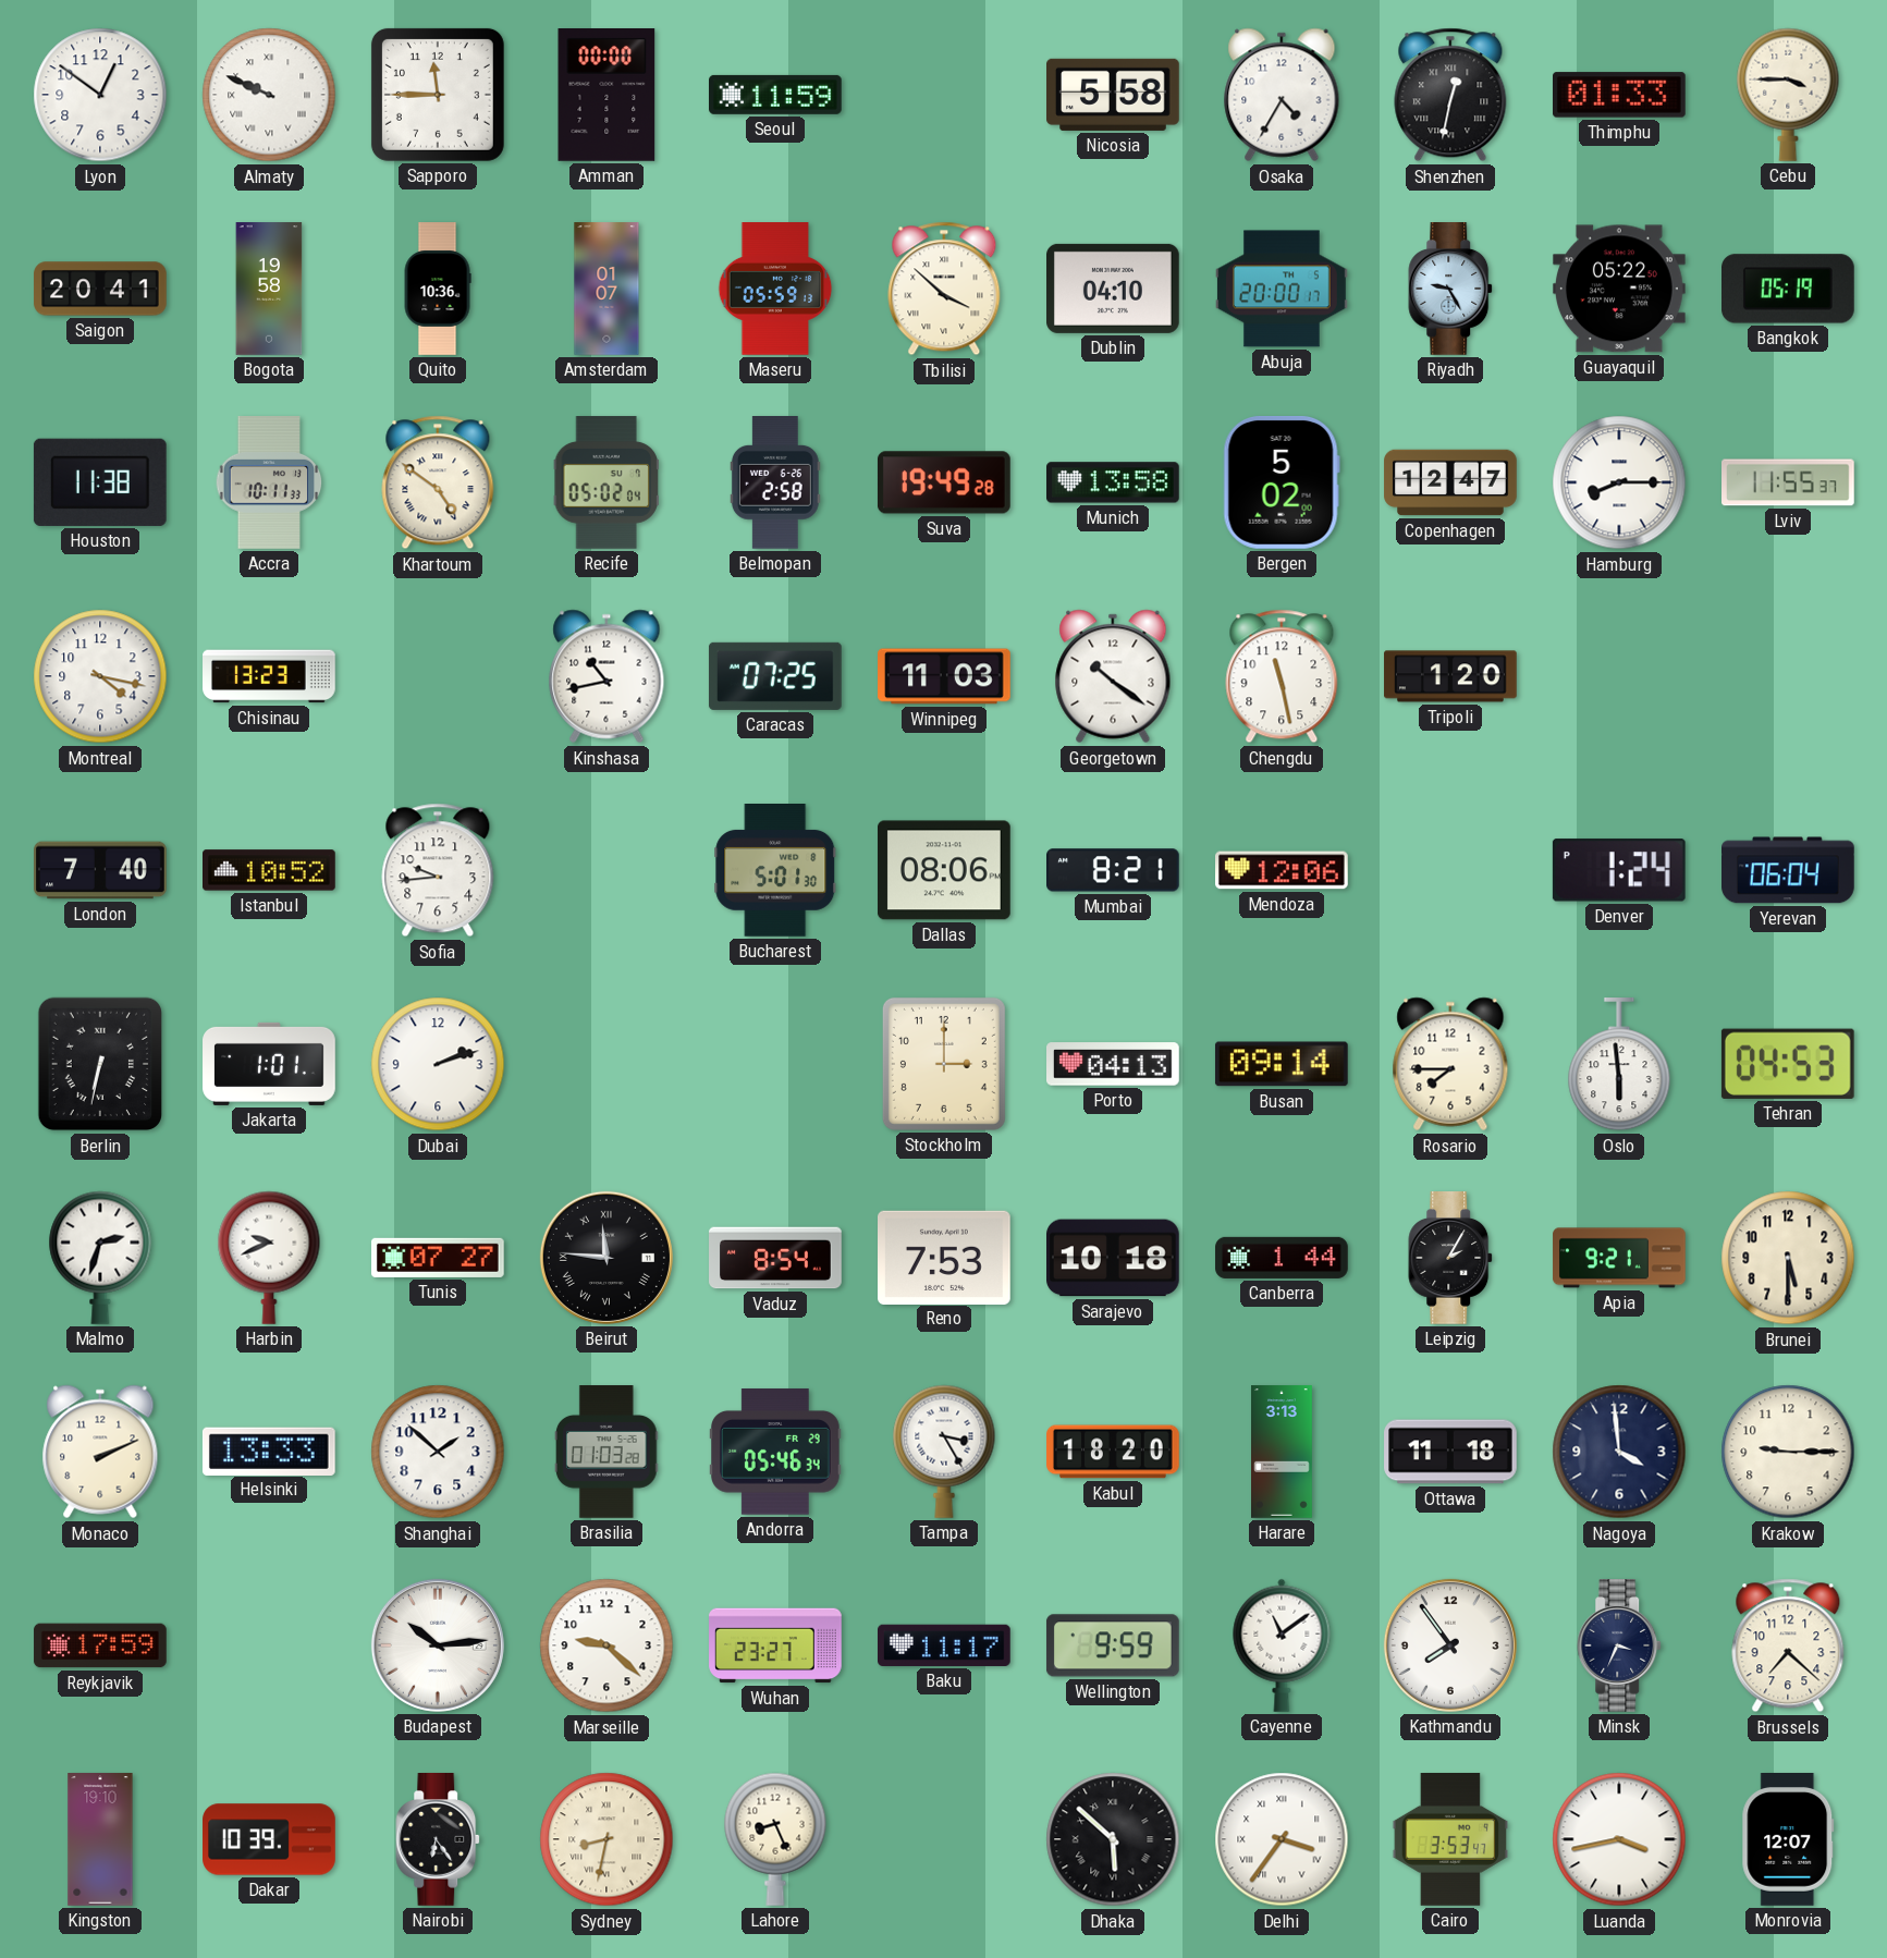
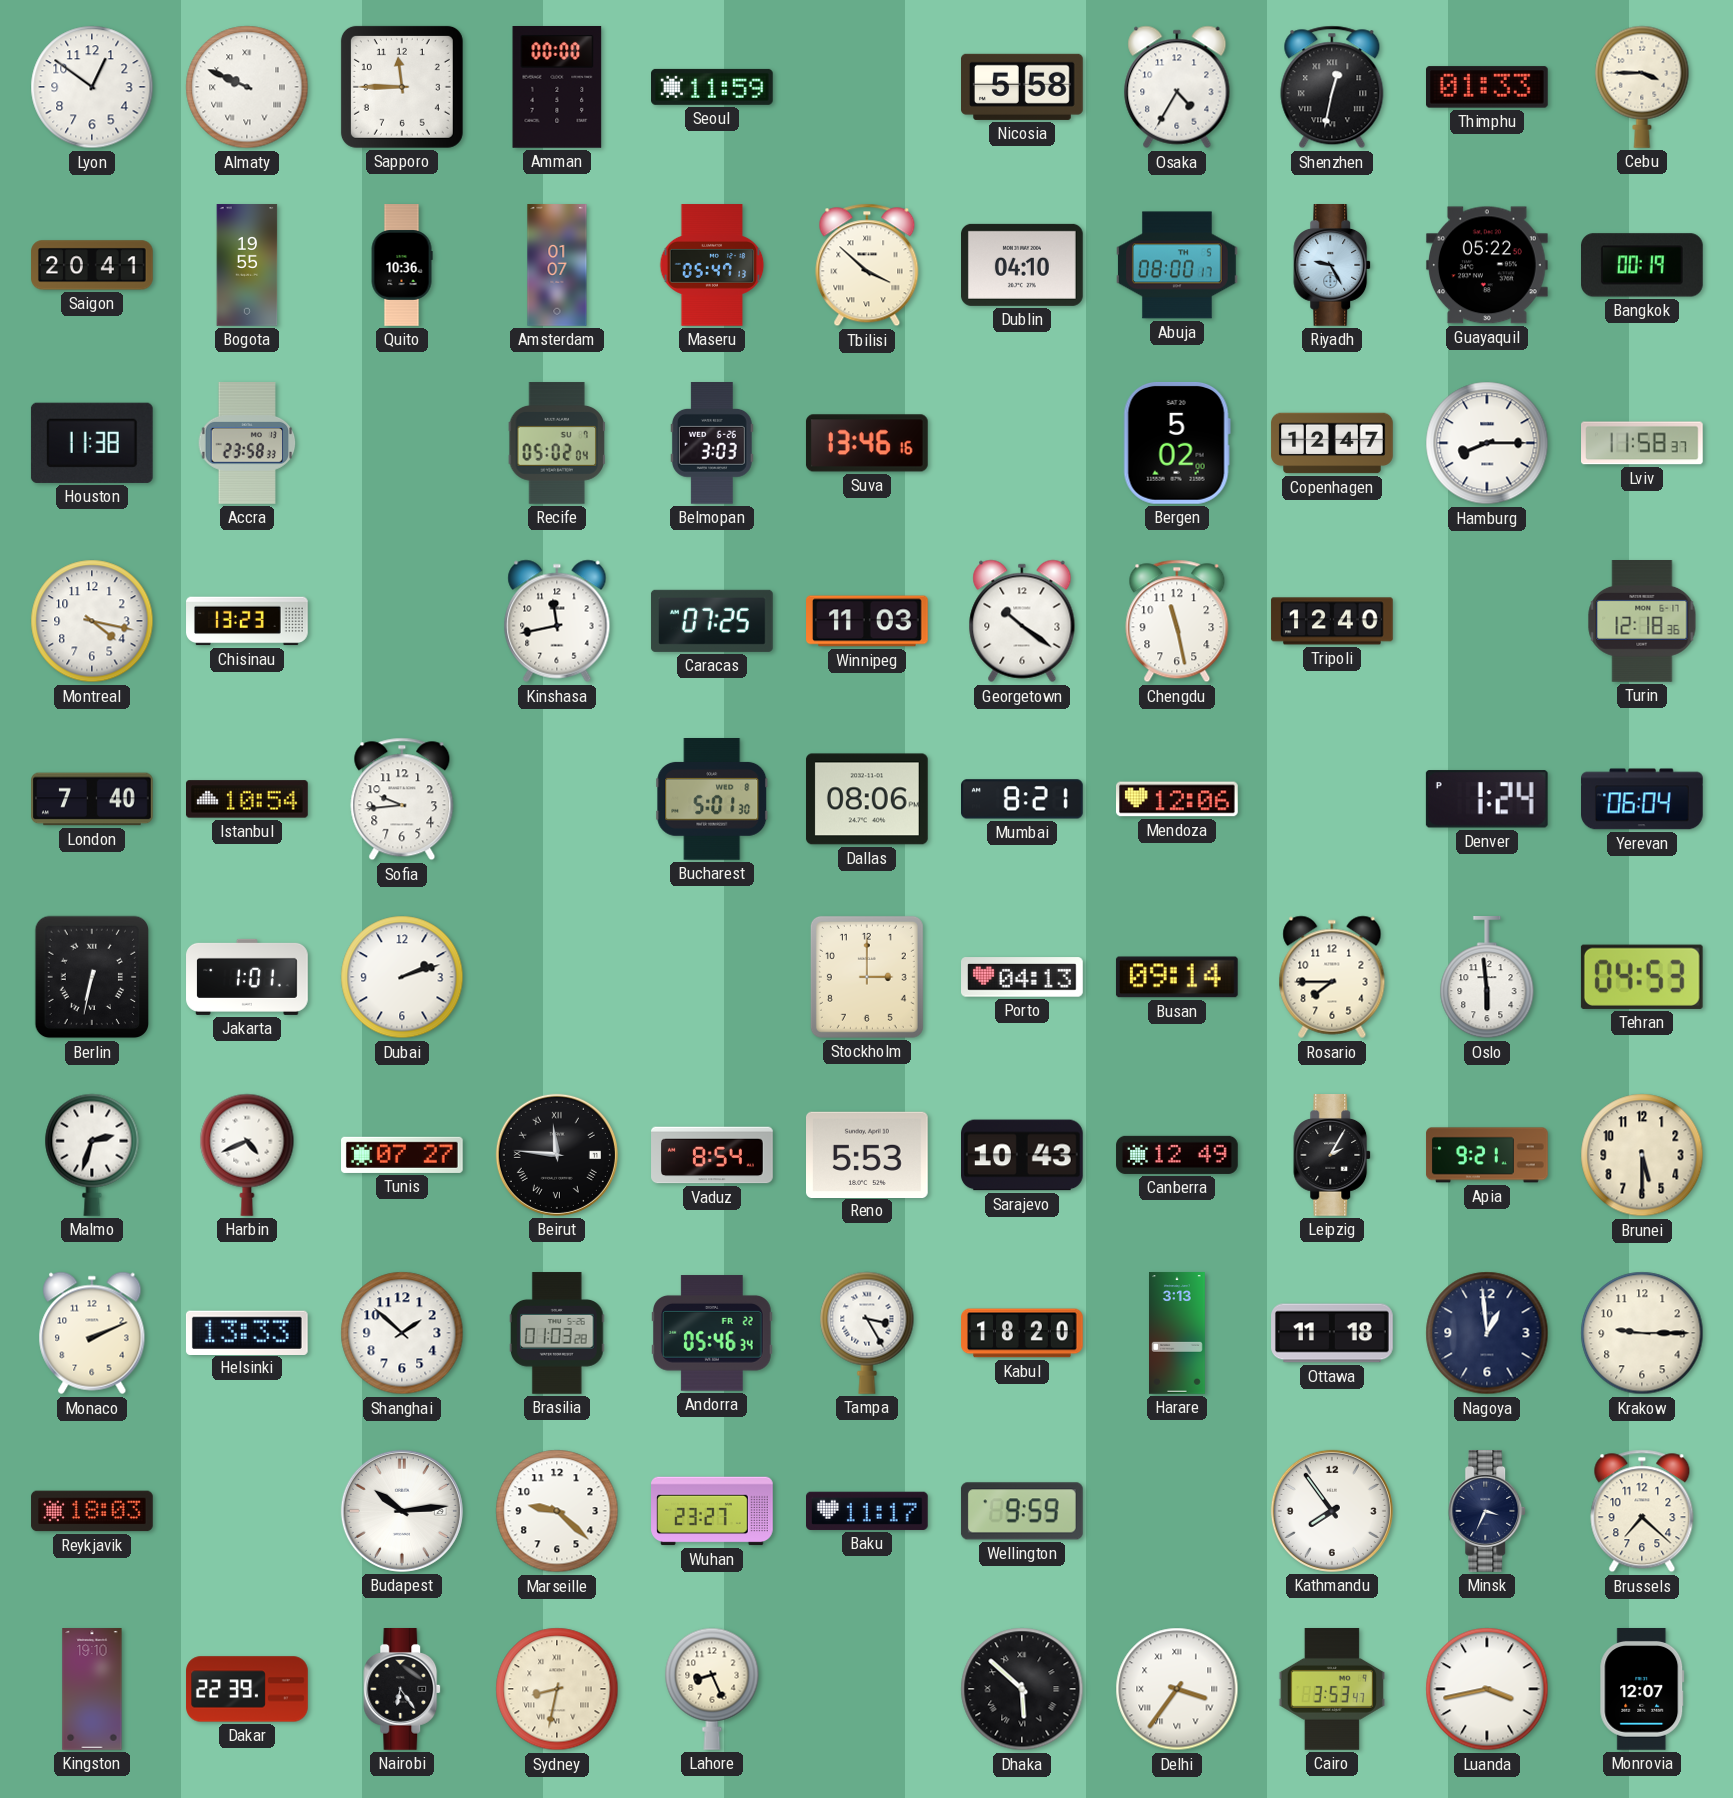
Bogota: 19:58 -> 19:55
Maseru: 05:59 -> 05:47
Abuja: 20:00 -> 08:00
Bangkok: 05:19 -> 00:19
Accra: 10:11 -> 23:58
Khartoum: 4:51 -> none
Belmopan: 2:58 -> 3:03
Suva: 19:49 -> 13:46
Munich: 13:58 -> none
Lviv: 11:55 -> 11:58
Kinshasa: 10:43 -> 11:43
Tripoli: 1:20 -> 12:40
Turin: none -> 12:18
Istanbul: 10:52 -> 10:54
Harbin: 9:41 -> 4:41
Reno: 7:53 -> 5:53
Sarajevo: 10:18 -> 10:43
Canberra: 1:44 -> 12:49
Andorra date: FR 29 -> FR 22
Nagoya: 3:59 -> 12:59
Reykjavik: 17:59 -> 18:03
Cayenne: 11:09 -> none
Dakar: 10:39 -> 22:39
